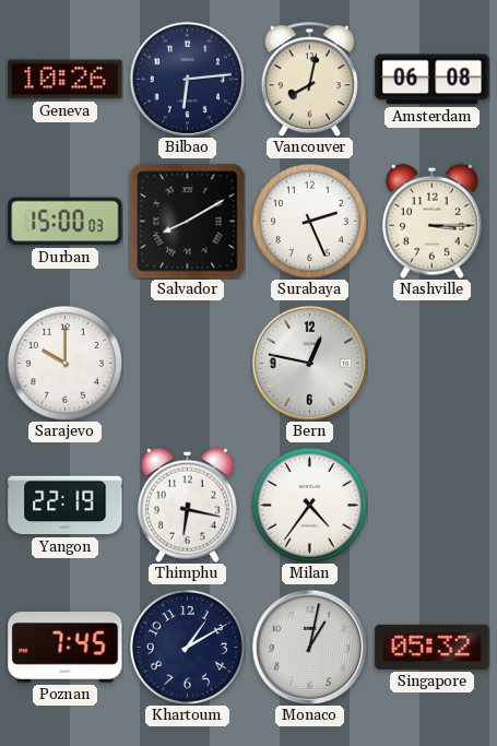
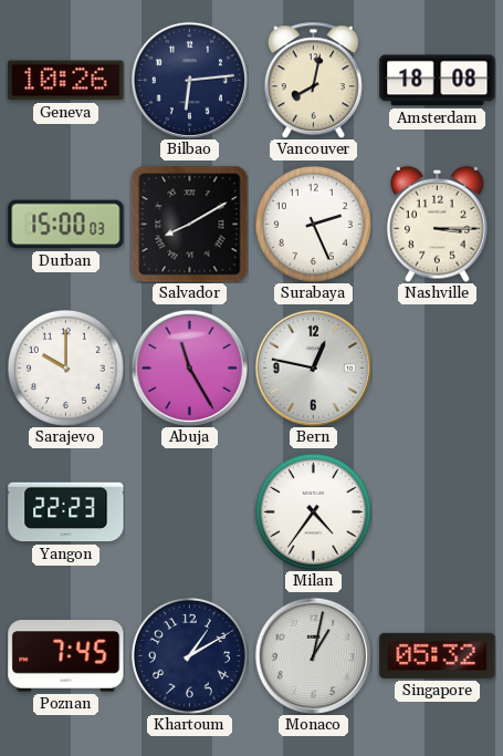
Amsterdam: 06:08 -> 18:08
Abuja: none -> 11:25
Yangon: 22:19 -> 22:23
Thimphu: 6:17 -> none
